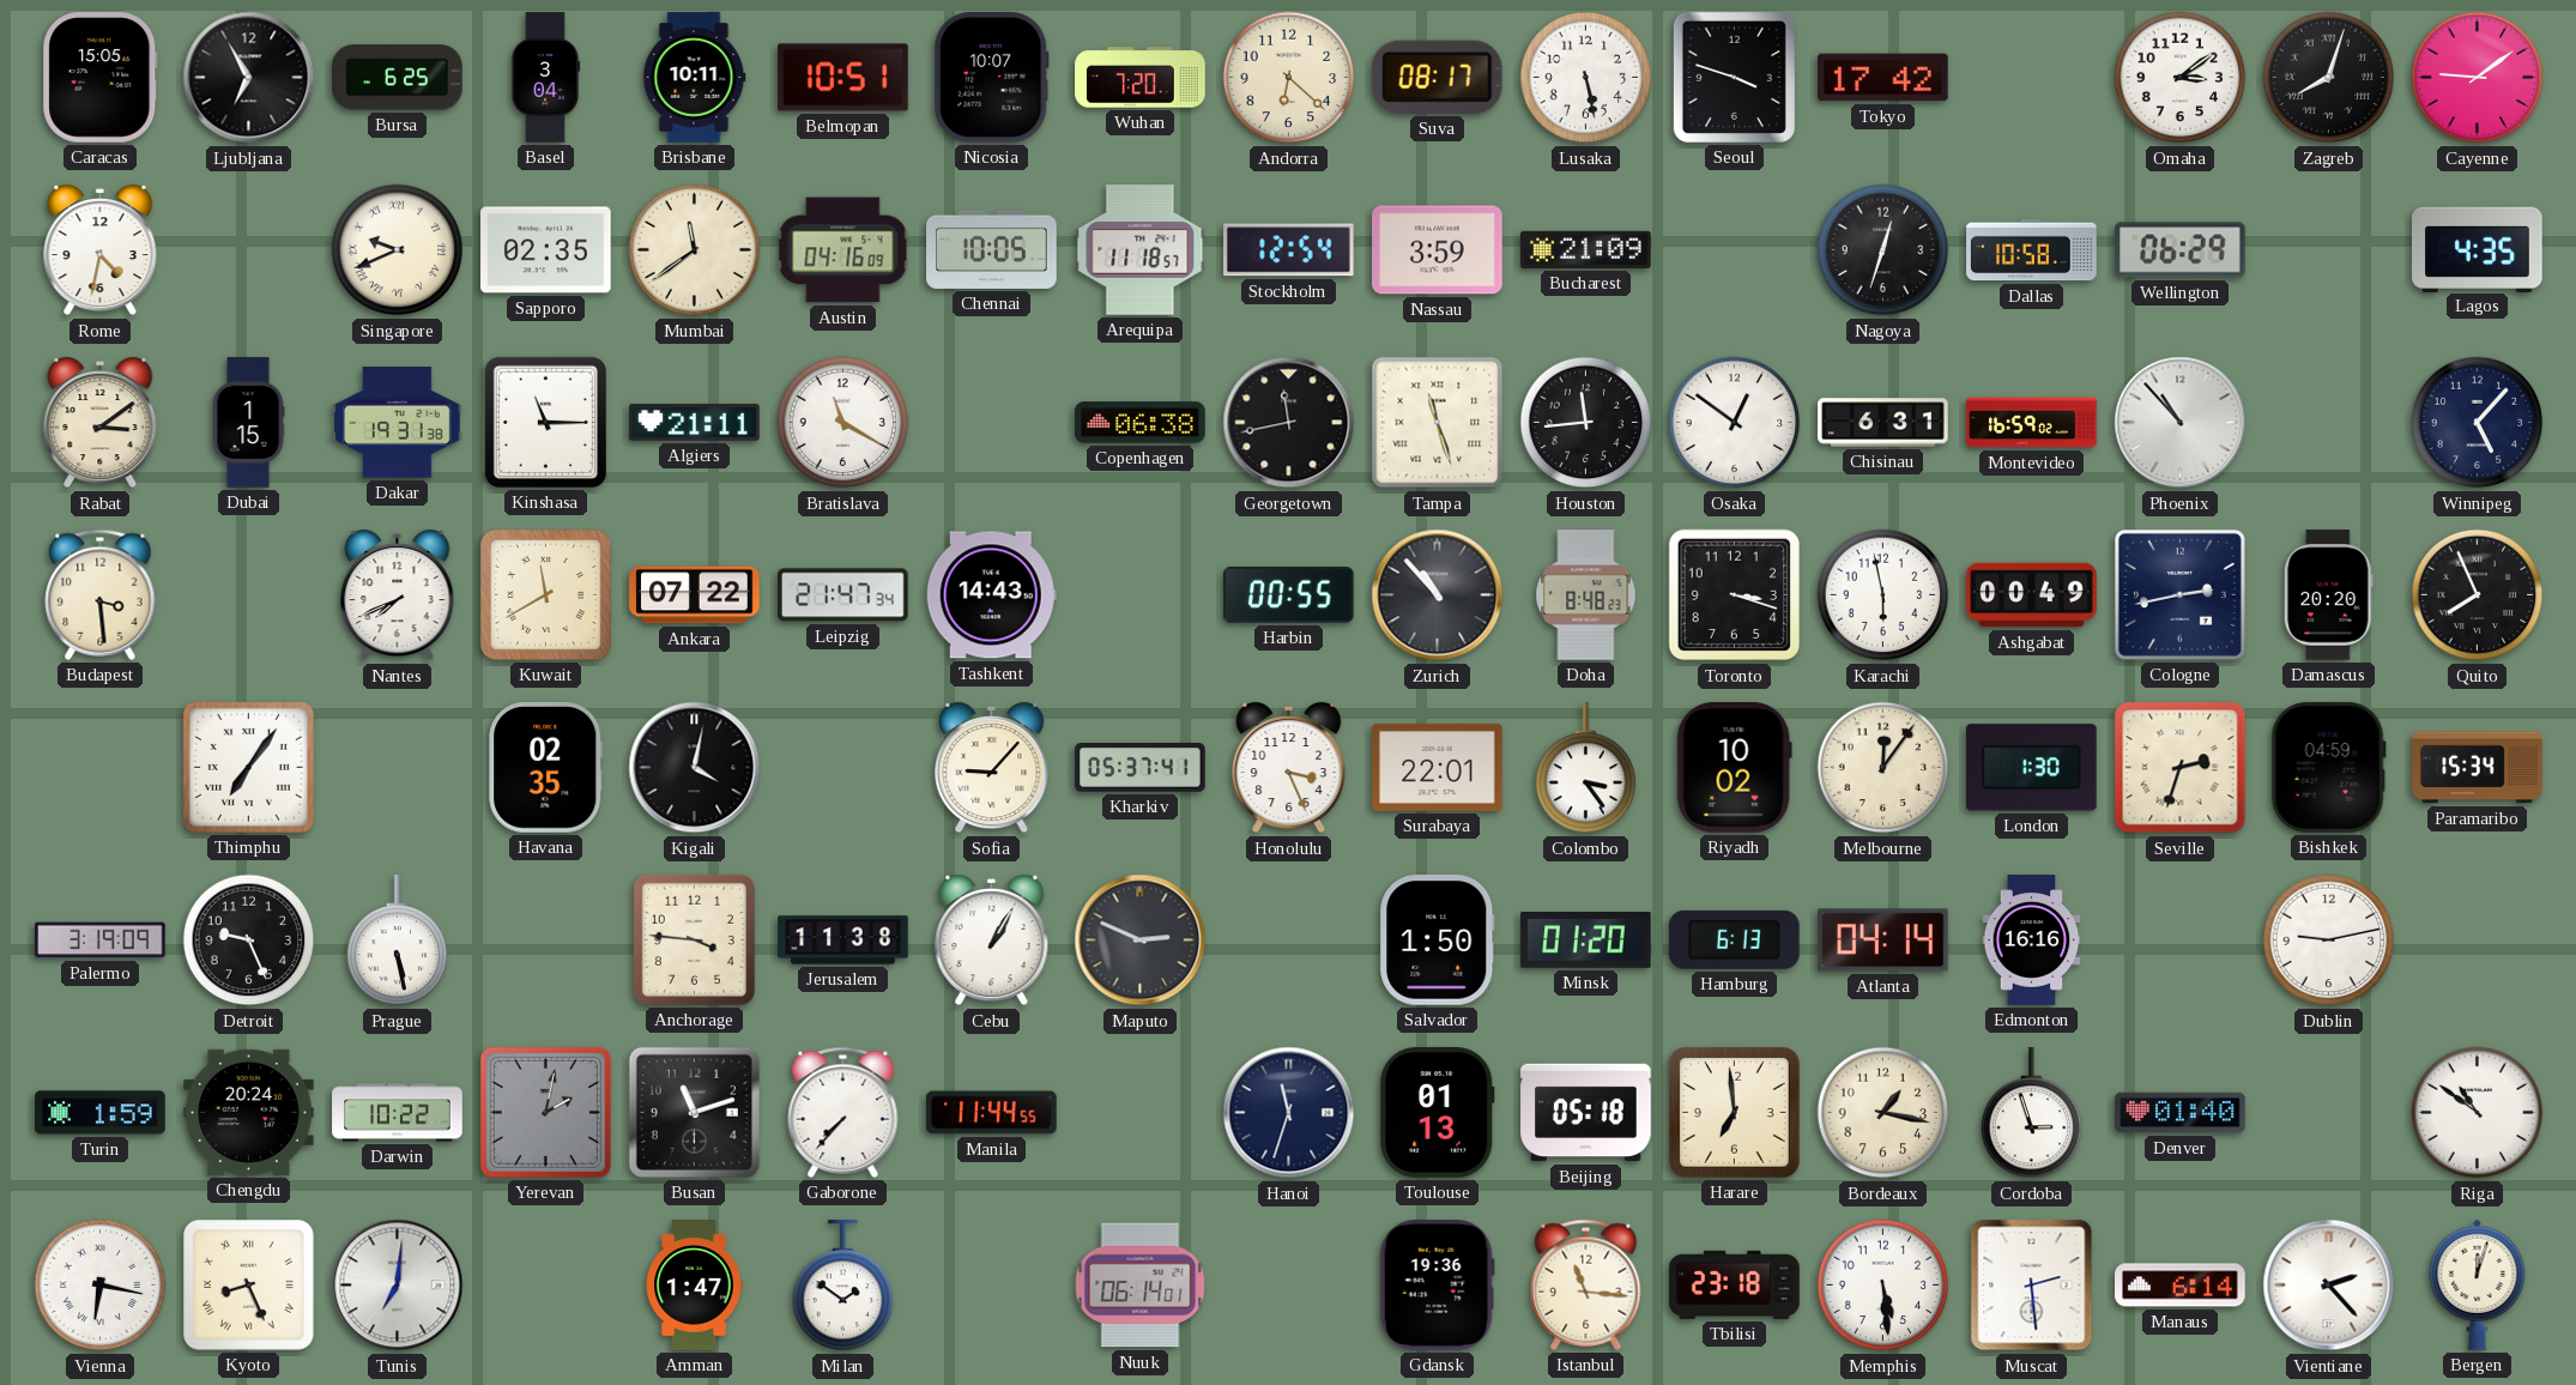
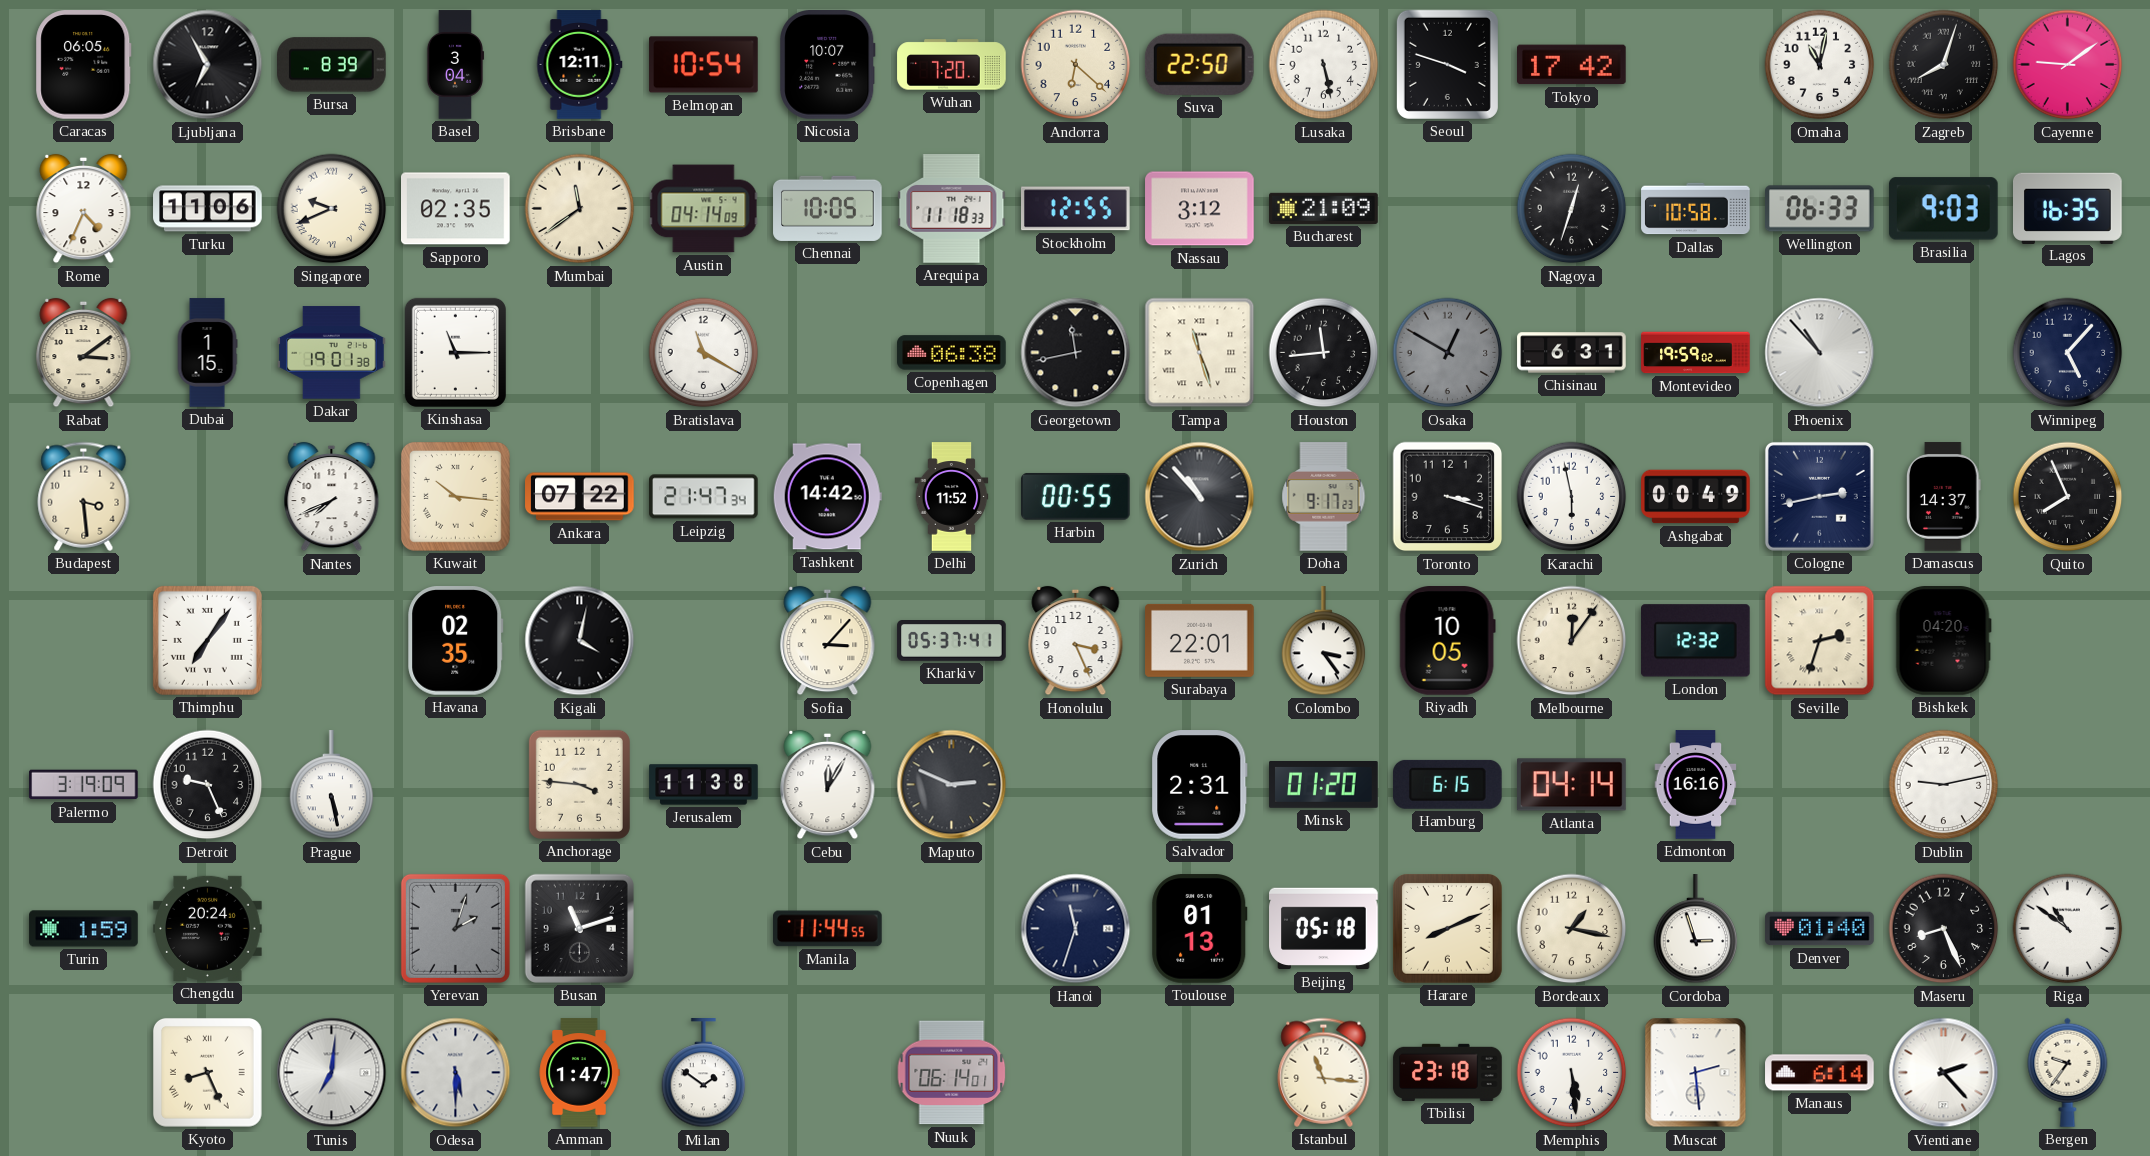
Caracas: 15:05 -> 06:05
Bursa: 6:25 -> 8:39
Brisbane: 10:11 -> 12:11
Belmopan: 10:51 -> 10:54
Suva: 08:17 -> 22:50
Omaha: 3:09 -> 11:02
Rome: 4:32 -> 4:34
Turku: none -> 11:06
Austin: 04:16 -> 04:14
Arequipa: 11:18:57 -> 11:18:33
Stockholm: 12:54 -> 12:55
Nassau: 3:59 -> 3:12
Wellington: 06:29 -> 06:33
Brasilia: none -> 9:03
Lagos: 4:35 -> 16:35
Dakar: 19:31 -> 19:01
Algiers: 21:11 -> none
Osaka: 12:51 -> 12:50
Osaka dial: white -> grey
Montevideo: 16:59 -> 19:59
Kuwait: 11:40 -> 10:16
Tashkent: 14:43 -> 14:42
Delhi: none -> 11:52
Doha: 8:48 -> 9:17
Damascus: 20:20 -> 14:37
Sofia: 9:07 -> 3:07
Riyadh: 10:02 -> 10:05
London: 1:30 -> 12:32
Bishkek: 04:59 -> 04:20
Paramaribo: 15:34 -> none
Cebu: 1:05 -> 12:05
Salvador: 1:50 -> 2:31
Hamburg: 6:13 -> 6:15
Darwin: 10:22 -> none
Yerevan: 2:02 -> 2:03
Gaborone: 7:37 -> none
Harare: 6:59 -> 8:11
Maseru: none -> 8:26
Vienna: 6:17 -> none
Odesa: none -> 5:30
Gdansk: 19:36 -> none
Bergen: 12:03 -> 9:36
